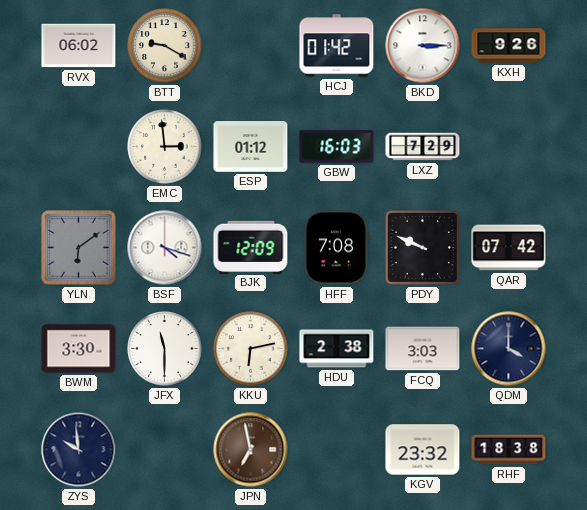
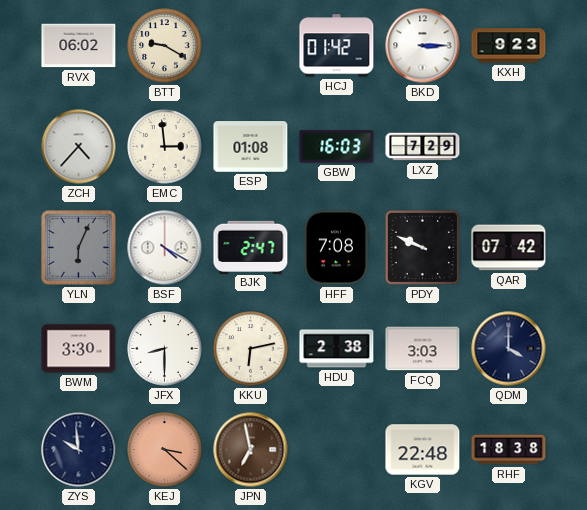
KXH: 9:26 -> 9:23
ZCH: none -> 4:37
ESP: 01:12 -> 01:08
YLN: 6:09 -> 6:04
BSF: 4:18 -> 4:20
BJK: 12:09 -> 2:47
JFX: 11:30 -> 8:30
KEJ: none -> 3:22
KGV: 23:32 -> 22:48
